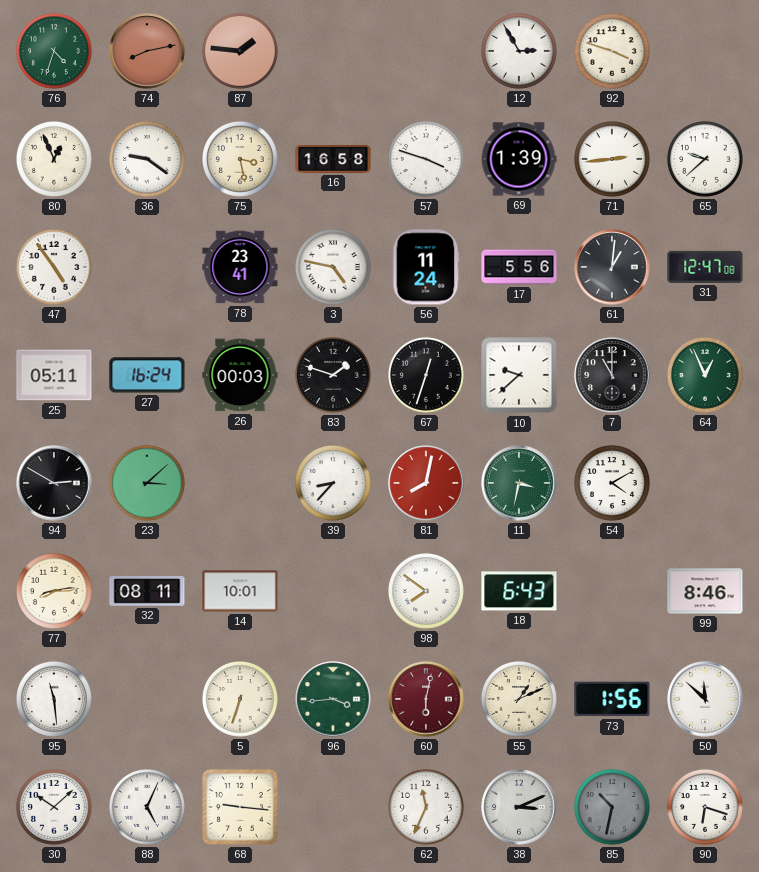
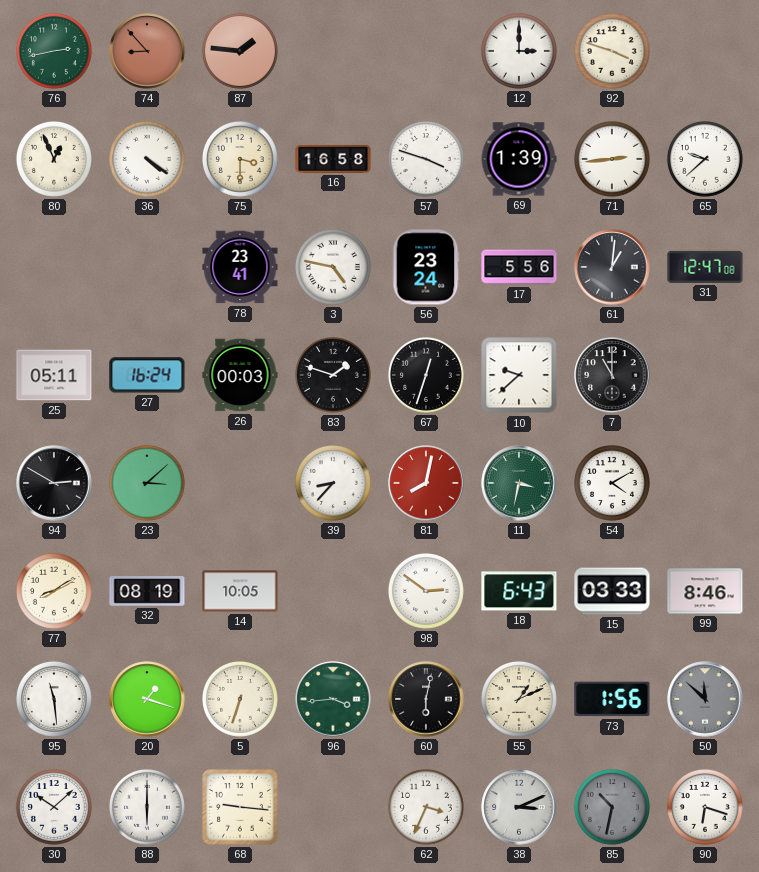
76: 4:33 -> 2:43
74: 8:13 -> 8:53
12: 2:55 -> 3:00
36: 9:21 -> 4:21
75: 3:28 -> 3:30
47: 4:54 -> none
56: 11:24 -> 23:24
64: 12:56 -> none
77: 8:14 -> 8:10
32: 08:11 -> 08:19
14: 10:01 -> 10:05
98: 7:51 -> 2:51
15: none -> 03:33
20: none -> 1:18
60 dial: burgundy -> black
50 dial: white -> grey
88: 5:04 -> 6:00
62: 11:34 -> 3:34
